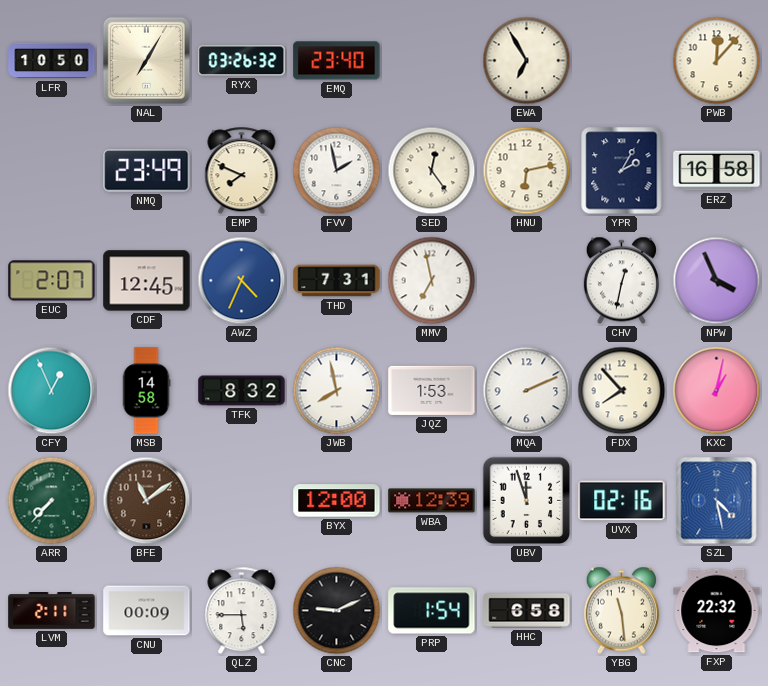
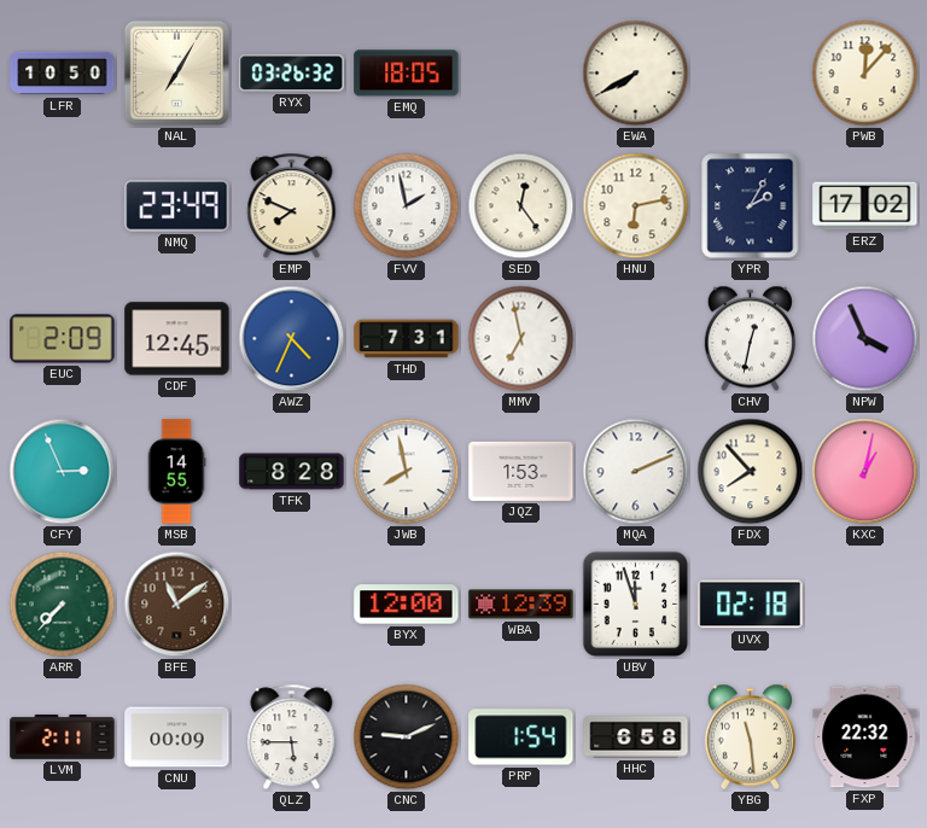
EMQ: 23:40 -> 18:05
EWA: 6:55 -> 7:40
ERZ: 16:58 -> 17:02
EUC: 2:07 -> 2:09
CFY: 12:56 -> 2:56
MSB: 14:58 -> 14:55
TFK: 8:32 -> 8:28
UVX: 02:16 -> 02:18
SZL: 4:28 -> none
